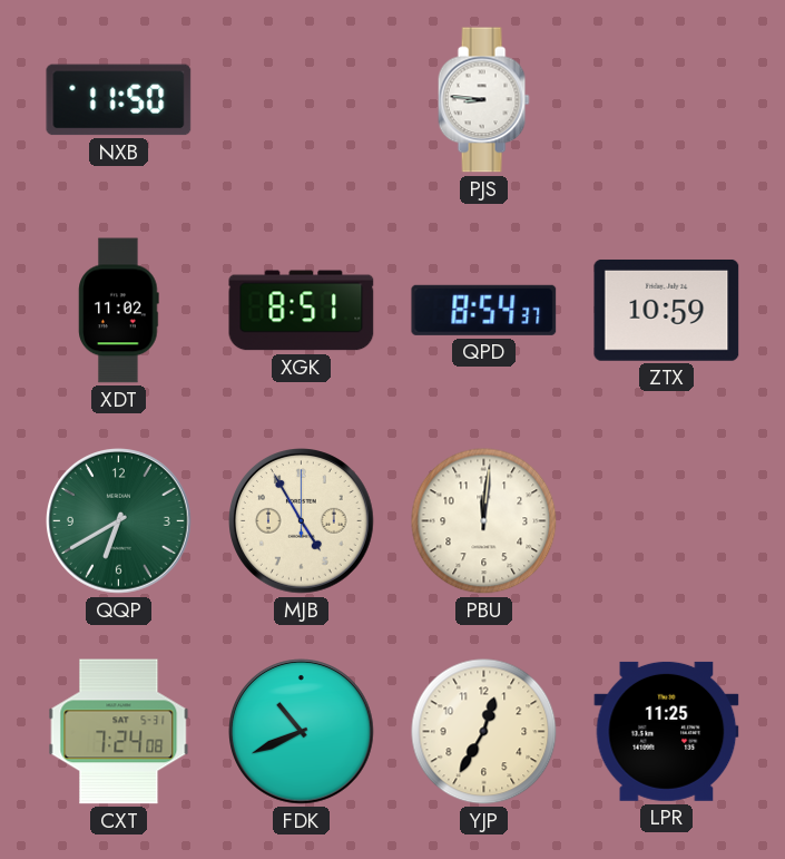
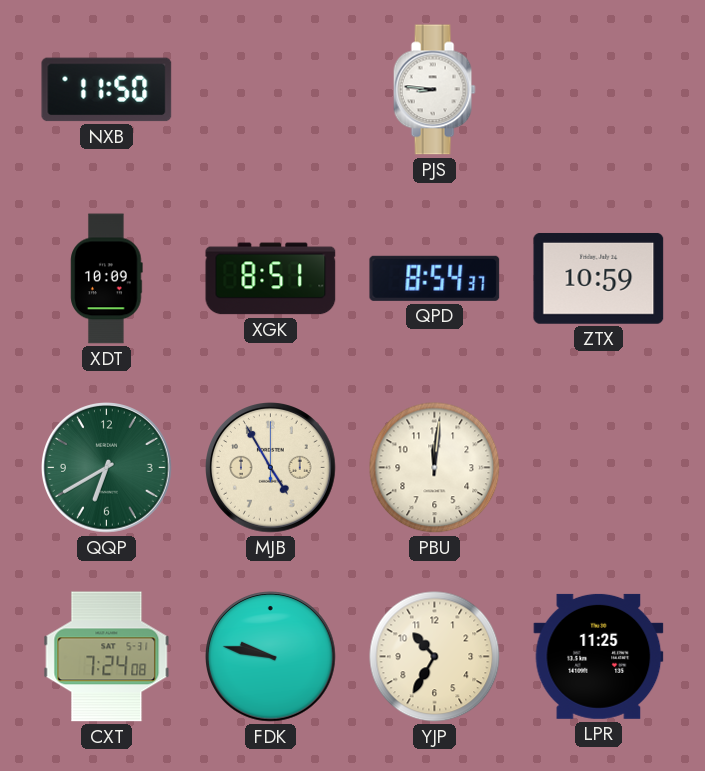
XDT: 11:02 -> 10:09
FDK: 10:41 -> 9:47
YJP: 12:35 -> 10:35
